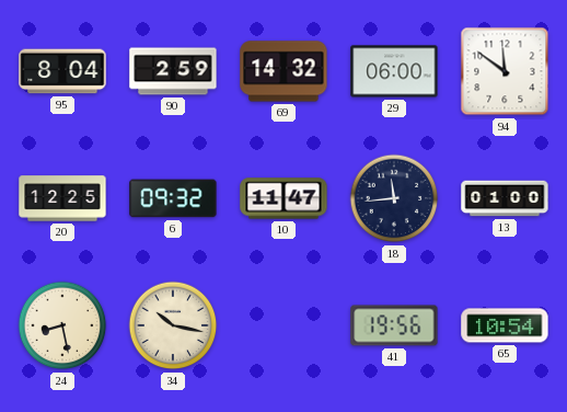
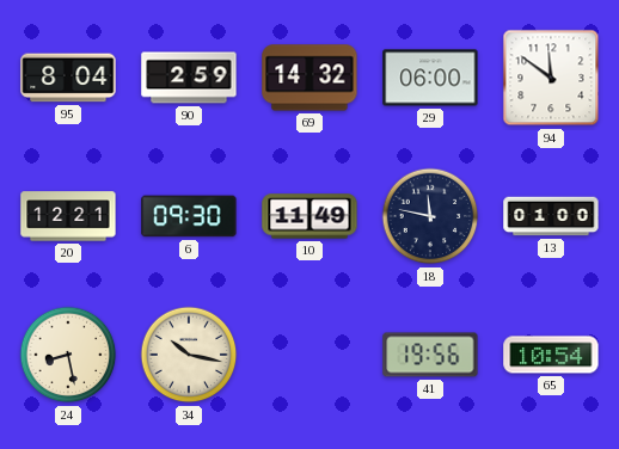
20: 12:25 -> 12:21
6: 09:32 -> 09:30
10: 11:47 -> 11:49
18: 11:44 -> 11:47
